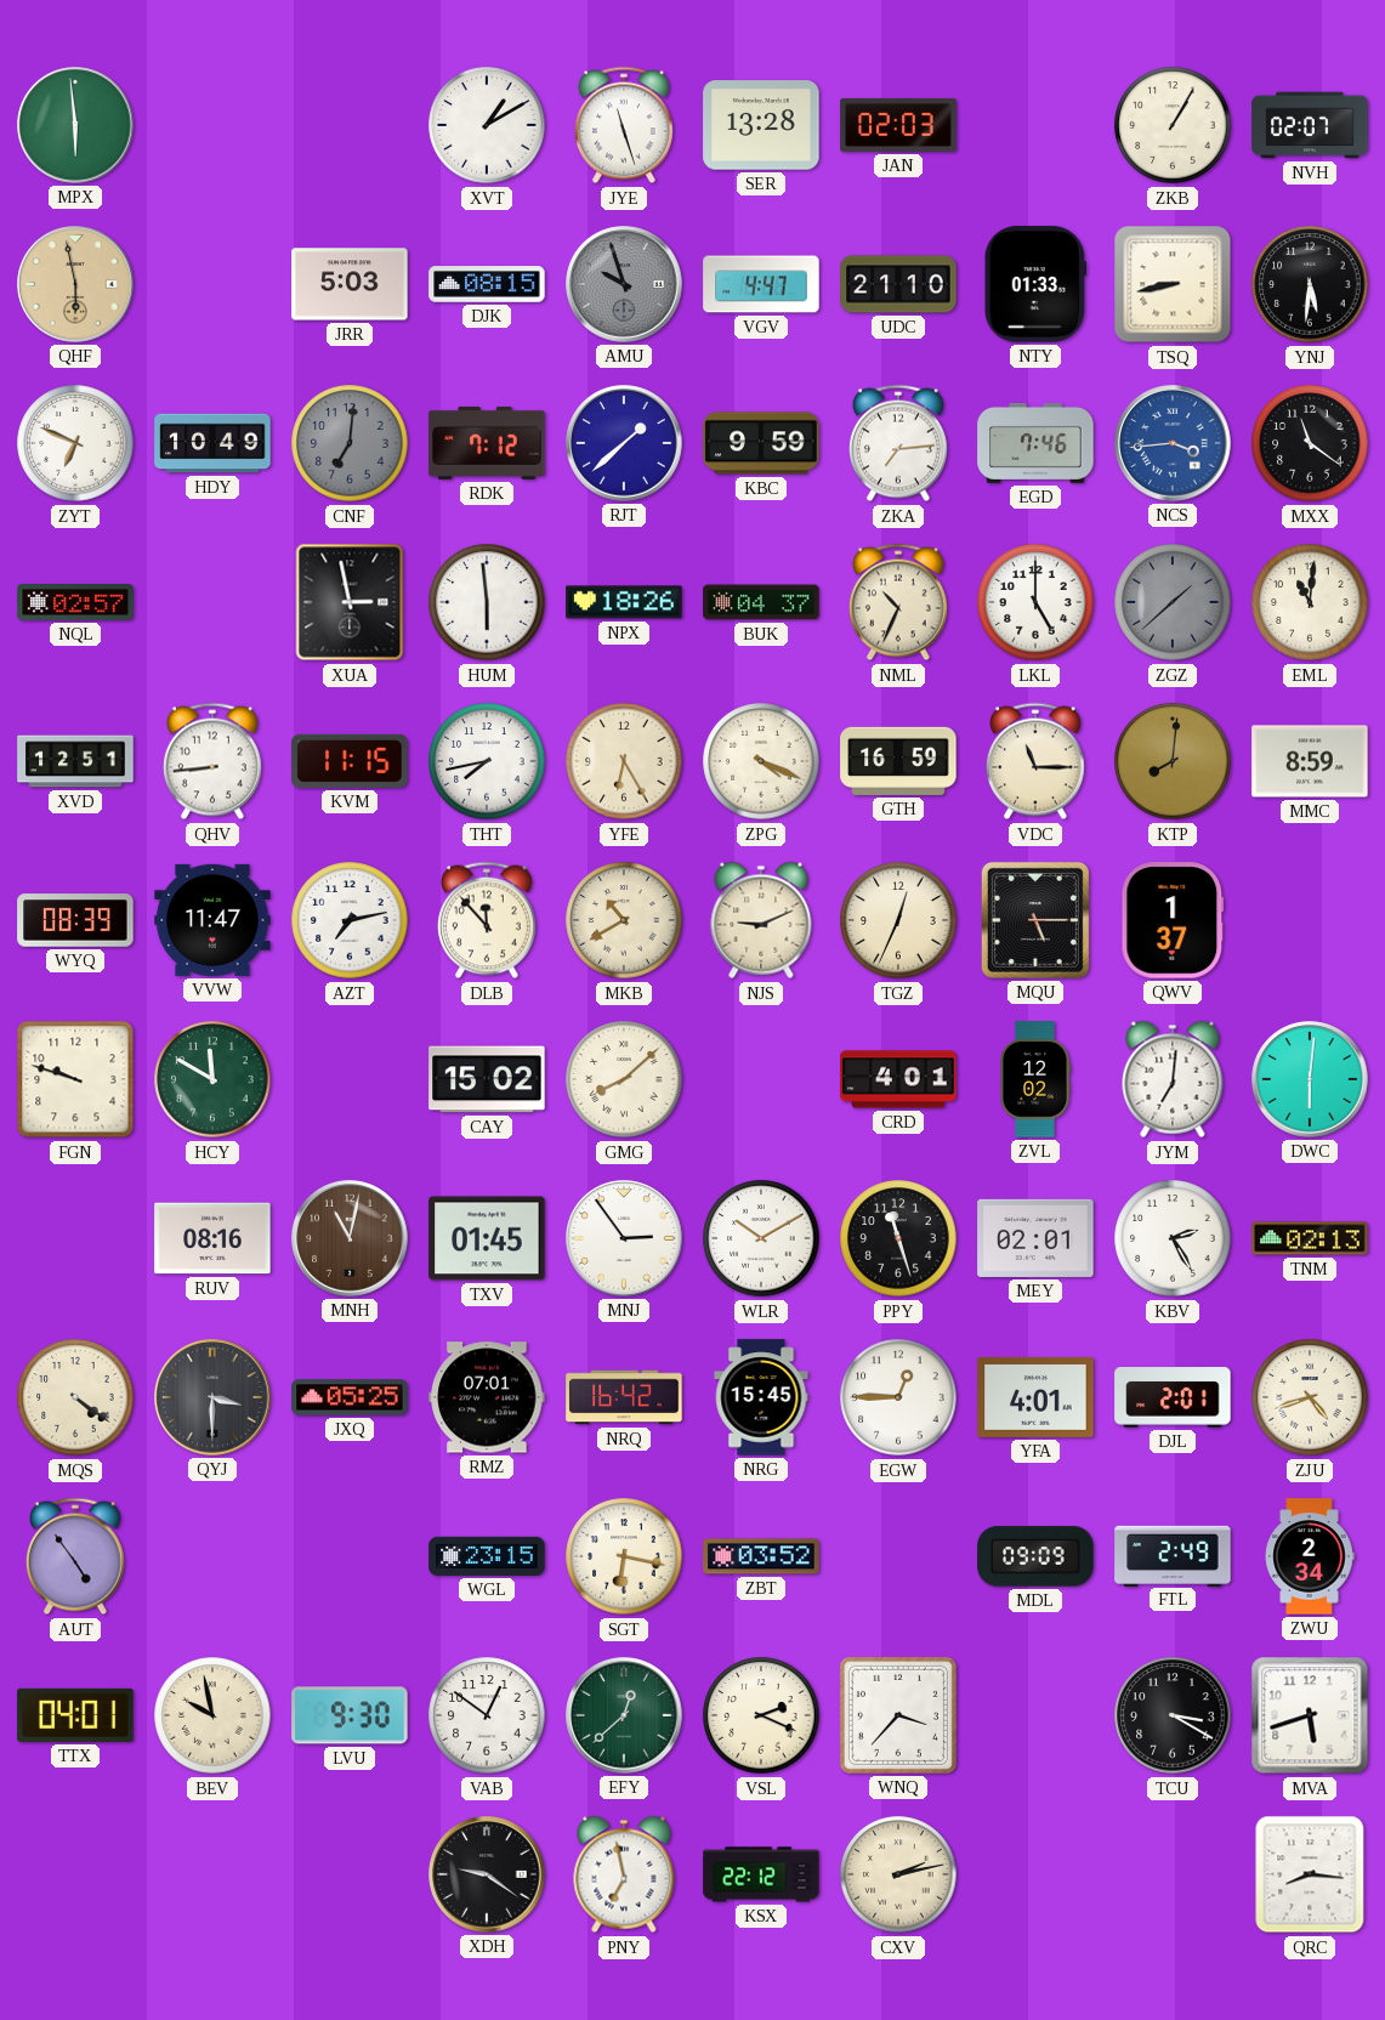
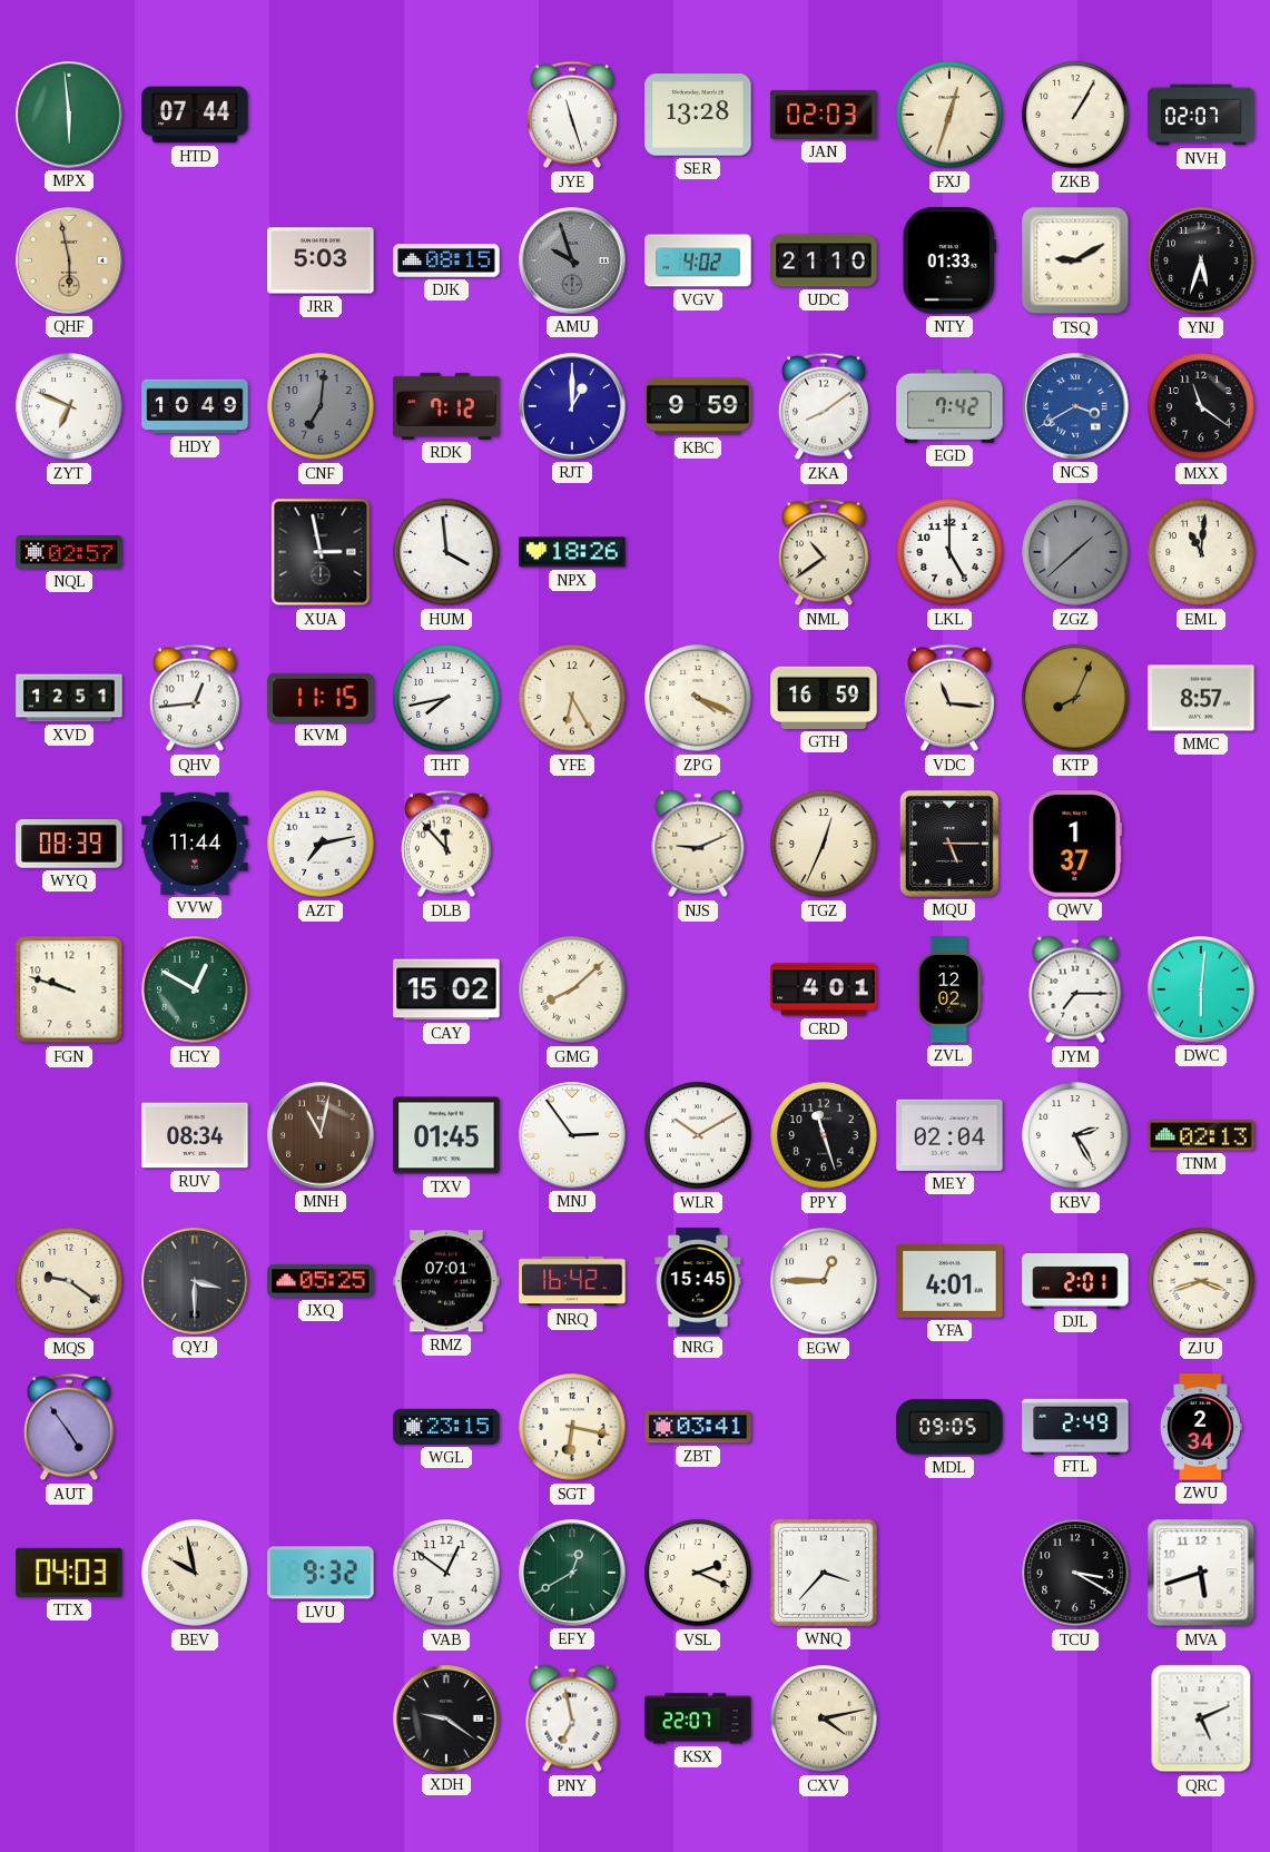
HTD: none -> 07:44
XVT: 1:10 -> none
FXJ: none -> 12:33
VGV: 4:47 -> 4:02
TSQ: 8:43 -> 9:10
YNJ: 5:31 -> 5:33
RJT: 1:38 -> 1:00
ZKA: 7:14 -> 8:09
EGD: 7:46 -> 7:42
NCS: 3:44 -> 3:40
HUM: 5:59 -> 3:59
BUK: 04:37 -> none
NML: 10:34 -> 10:39
QHV: 8:44 -> 12:44
VDC: 11:15 -> 11:16
KTP: 8:01 -> 8:04
MMC: 8:59 -> 8:57
VVW: 11:47 -> 11:44
MKB: 10:40 -> none
HCY: 11:50 -> 12:50
JYM: 7:01 -> 7:15
RUV: 08:16 -> 08:34
MEY: 02:01 -> 02:04
MQS: 4:21 -> 9:21
ZJU: 4:42 -> 3:42
ZBT: 03:52 -> 03:41
MDL: 09:09 -> 09:05
TTX: 04:01 -> 04:03
LVU: 9:30 -> 9:32
EFY: 12:38 -> 12:40
KSX: 22:12 -> 22:07
CXV: 2:13 -> 4:13
QRC: 8:16 -> 5:11
